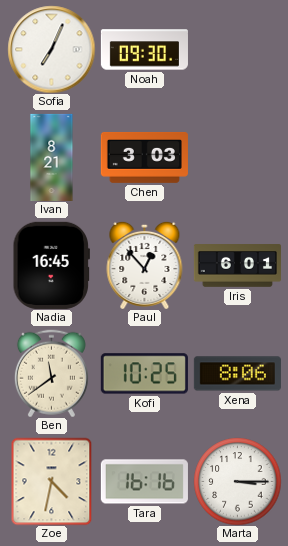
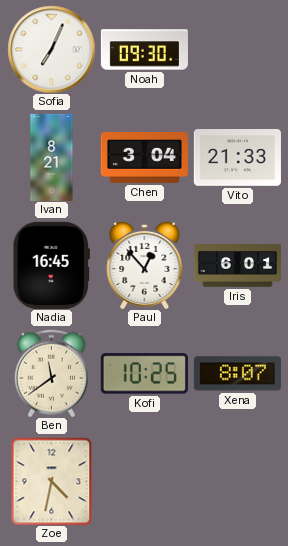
Chen: 3:03 -> 3:04
Vito: none -> 21:33
Xena: 8:06 -> 8:07
Tara: 16:16 -> none
Marta: 3:15 -> none
